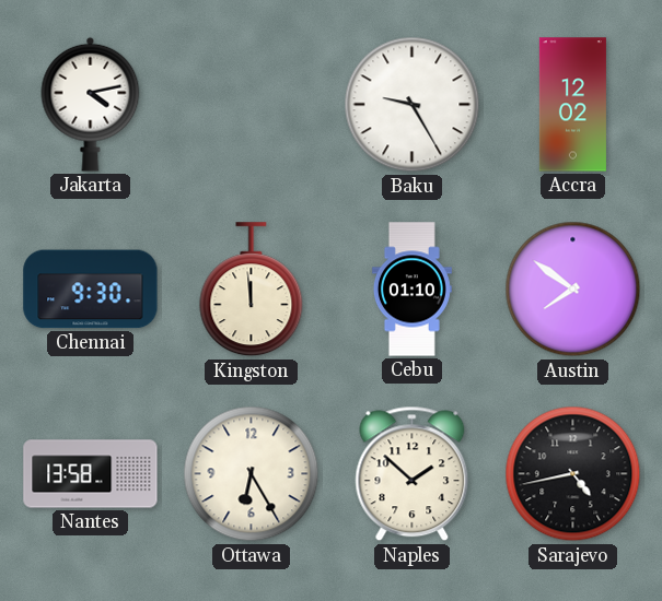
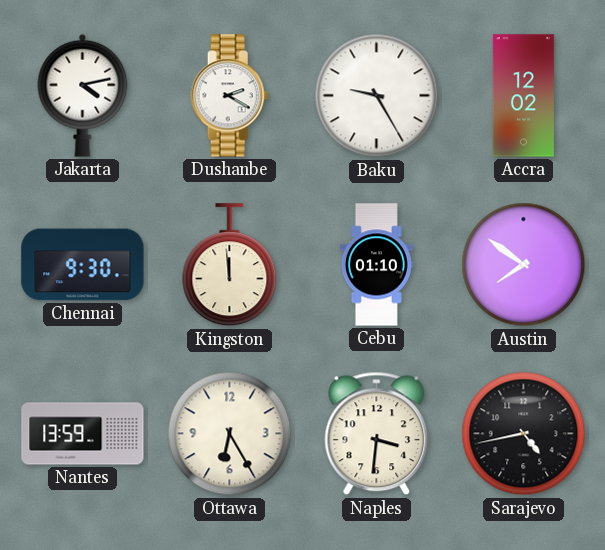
Dushanbe: none -> 2:20
Nantes: 13:58 -> 13:59
Naples: 1:52 -> 3:31
